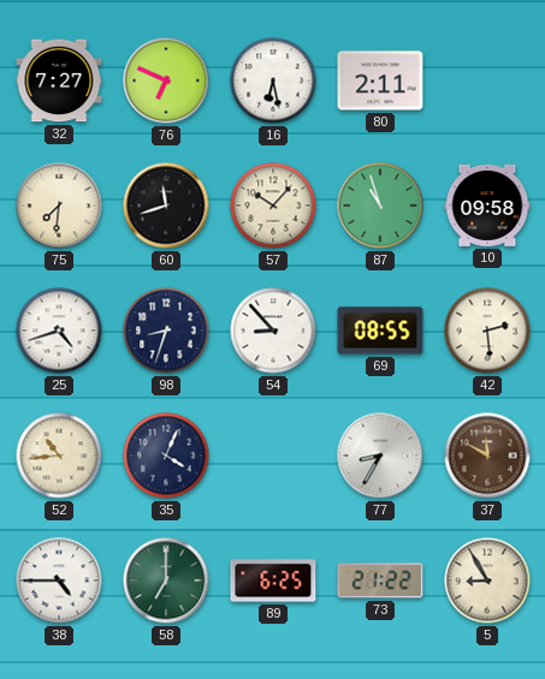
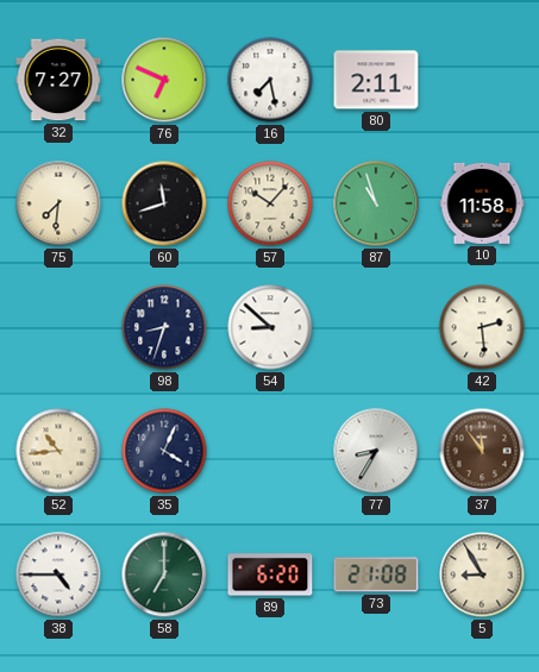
16: 6:28 -> 7:28
10: 09:58 -> 11:58
25: 4:42 -> none
54: 8:53 -> 8:52
69: 08:55 -> none
37: 11:50 -> 11:54
89: 6:25 -> 6:20
73: 21:22 -> 21:08
